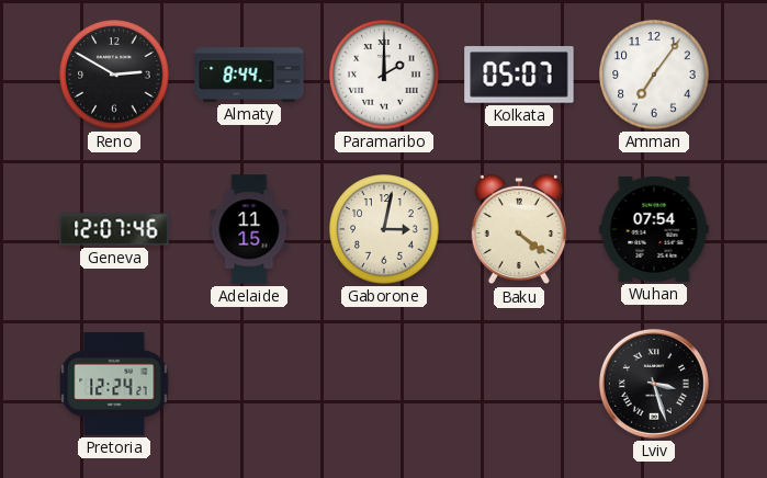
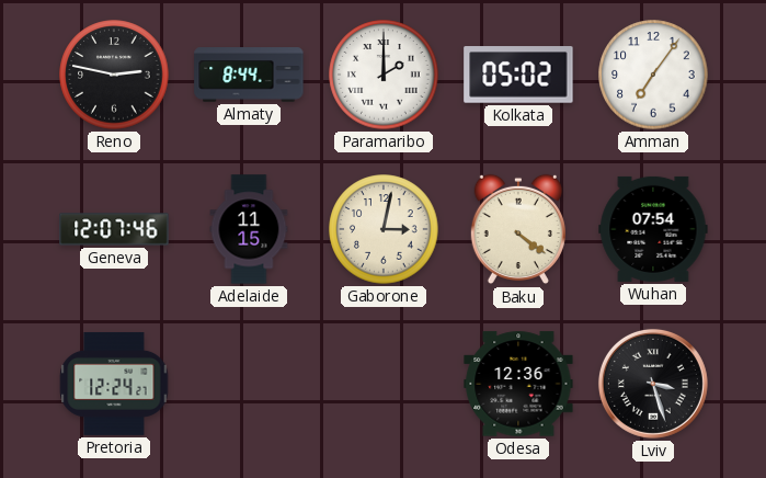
Reno: 2:50 -> 2:47
Kolkata: 05:07 -> 05:02
Odesa: none -> 12:36
